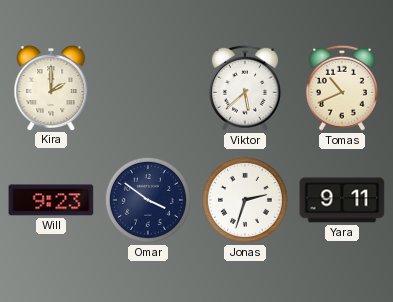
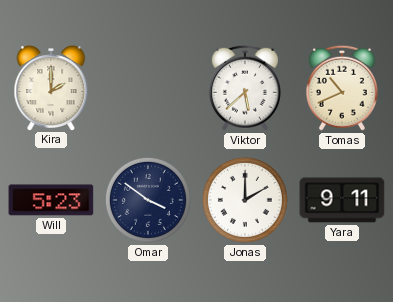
Will: 9:23 -> 5:23
Jonas: 2:33 -> 2:00
